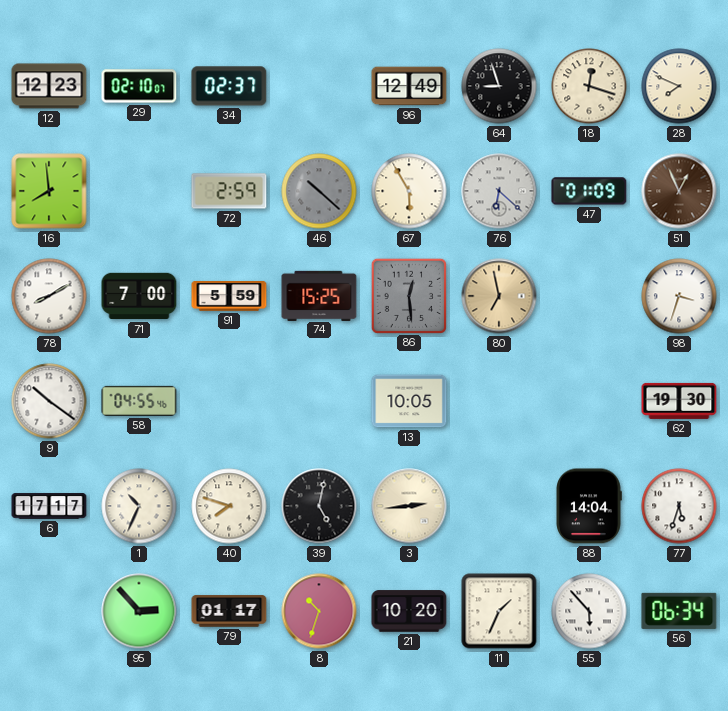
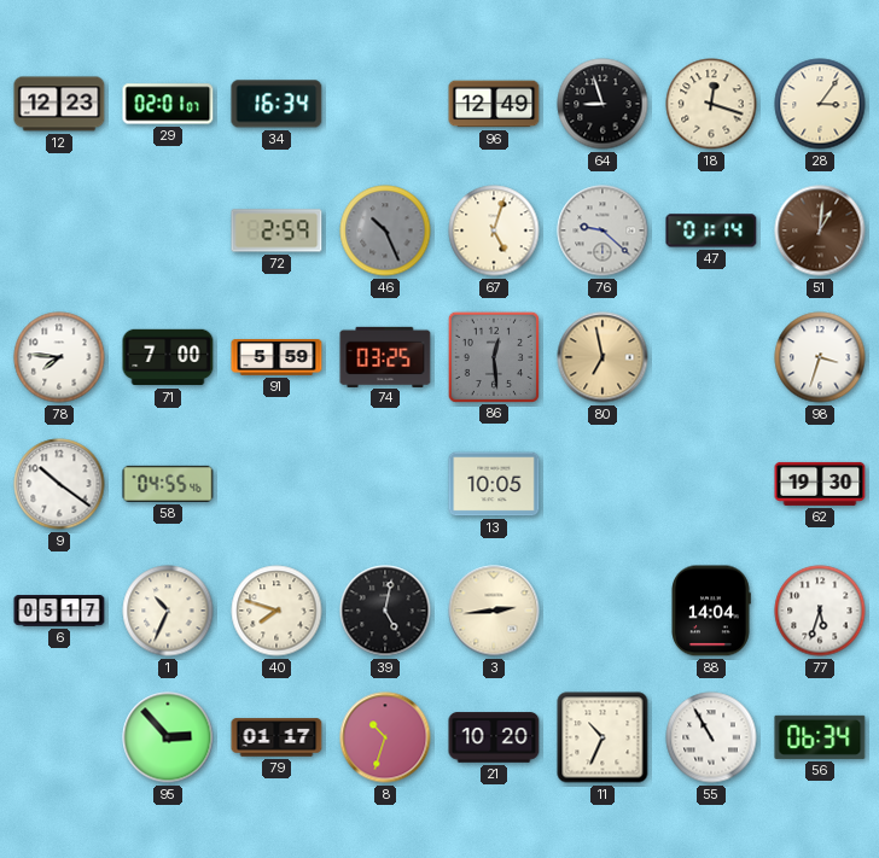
29: 02:10 -> 02:01
34: 02:37 -> 16:34
28: 7:49 -> 3:06
16: 7:59 -> none
46: 10:22 -> 10:26
67: 5:55 -> 5:03
76: 6:22 -> 9:22
47: 01:09 -> 01:14
51: 12:56 -> 1:01
78: 8:10 -> 7:46
74: 15:25 -> 03:25
6: 17:17 -> 05:17
11: 1:34 -> 10:34
55: 5:53 -> 10:55
